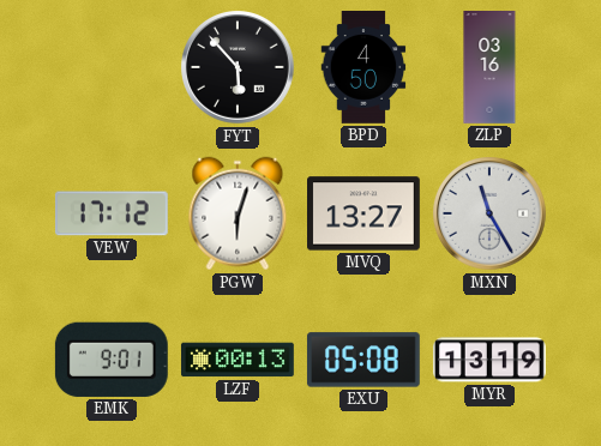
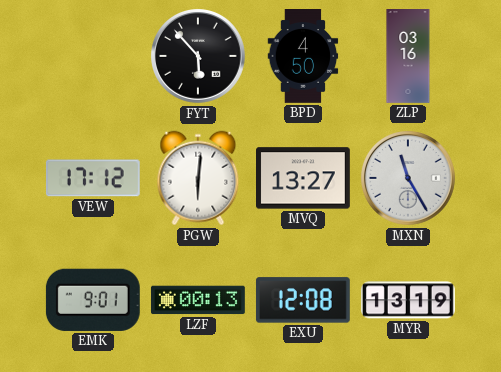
PGW: 6:03 -> 6:01
EXU: 05:08 -> 12:08
